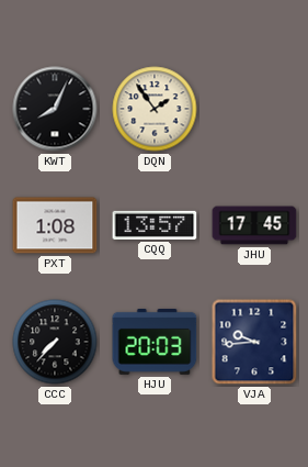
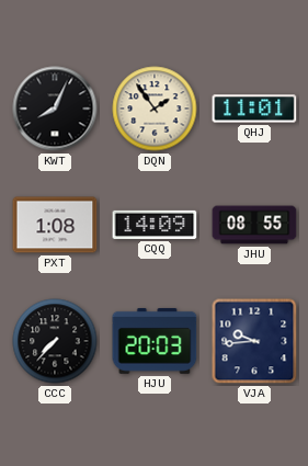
QHJ: none -> 11:01
CQQ: 13:57 -> 14:09
JHU: 17:45 -> 08:55
